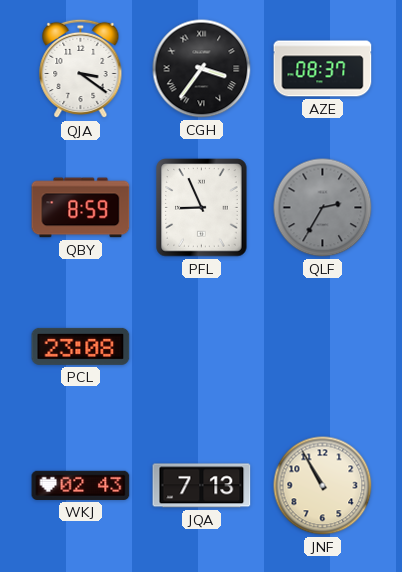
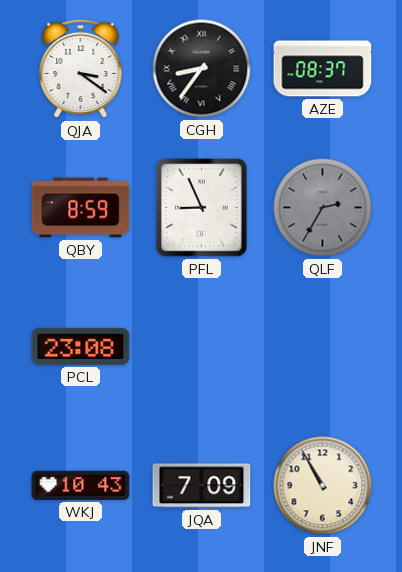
CGH: 3:36 -> 8:36
WKJ: 02:43 -> 10:43
JQA: 7:13 -> 7:09
